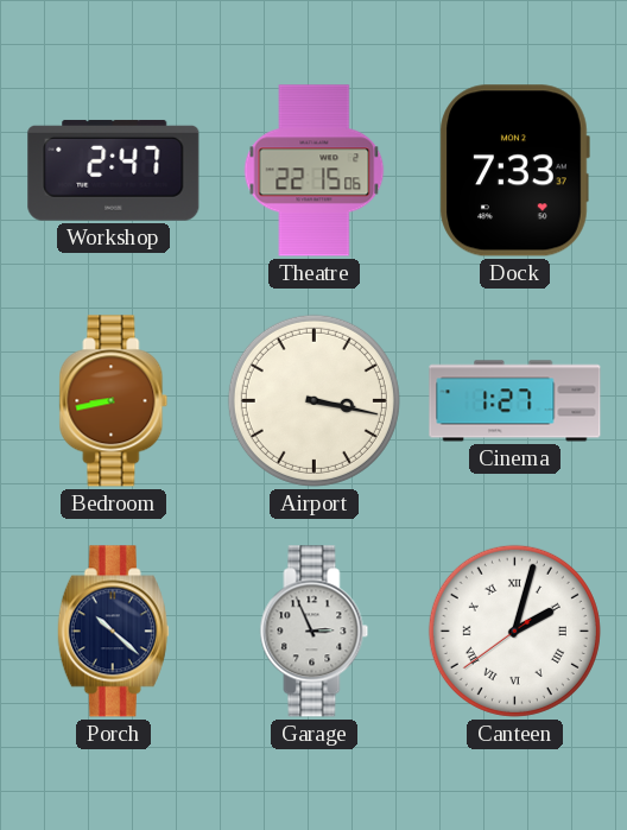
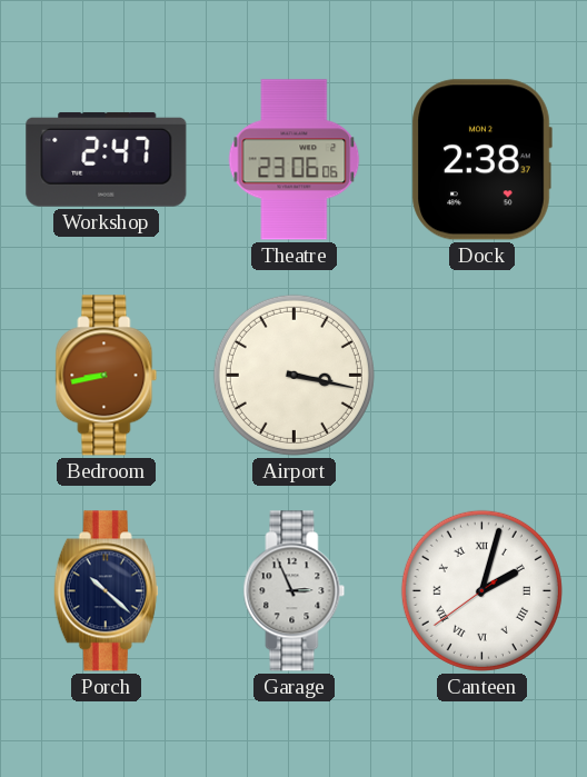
Theatre: 22:15 -> 23:06
Dock: 7:33 -> 2:38
Cinema: 1:27 -> none
